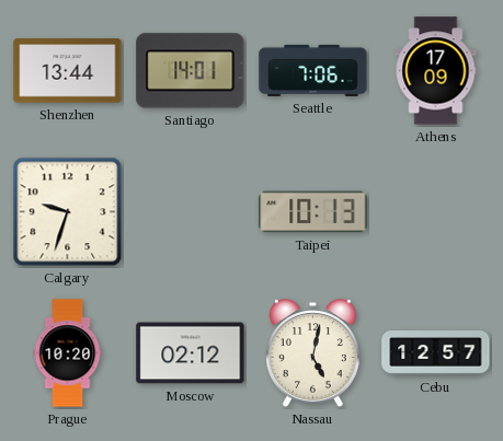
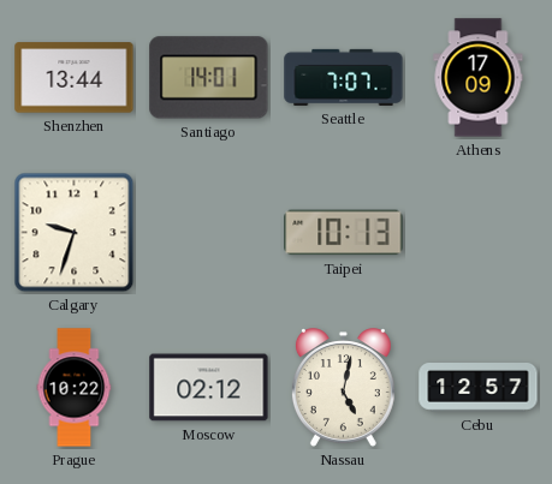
Seattle: 7:06 -> 7:07
Prague: 10:20 -> 10:22
